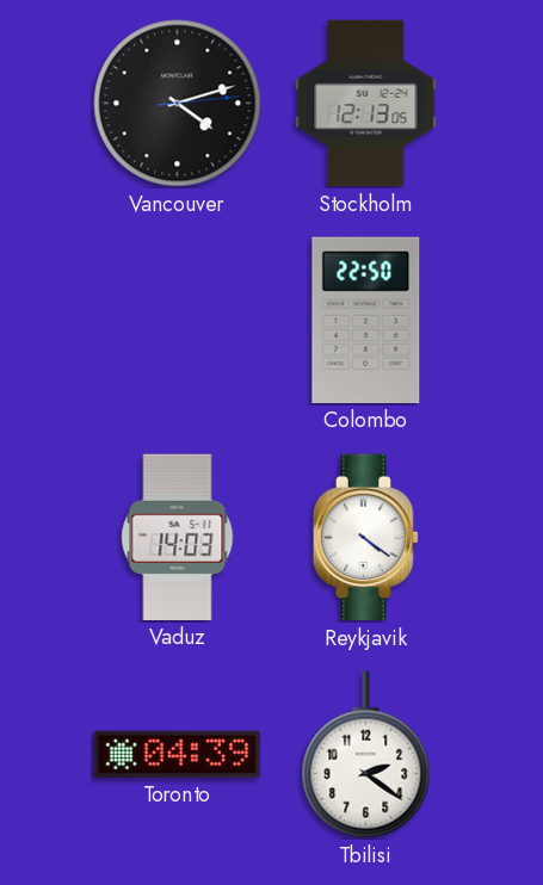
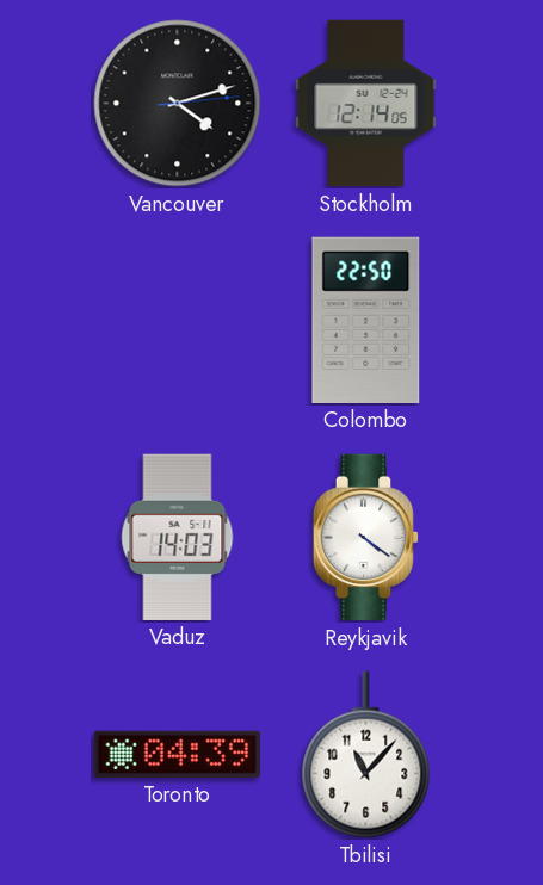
Stockholm: 12:13 -> 12:14
Tbilisi: 2:21 -> 11:07
